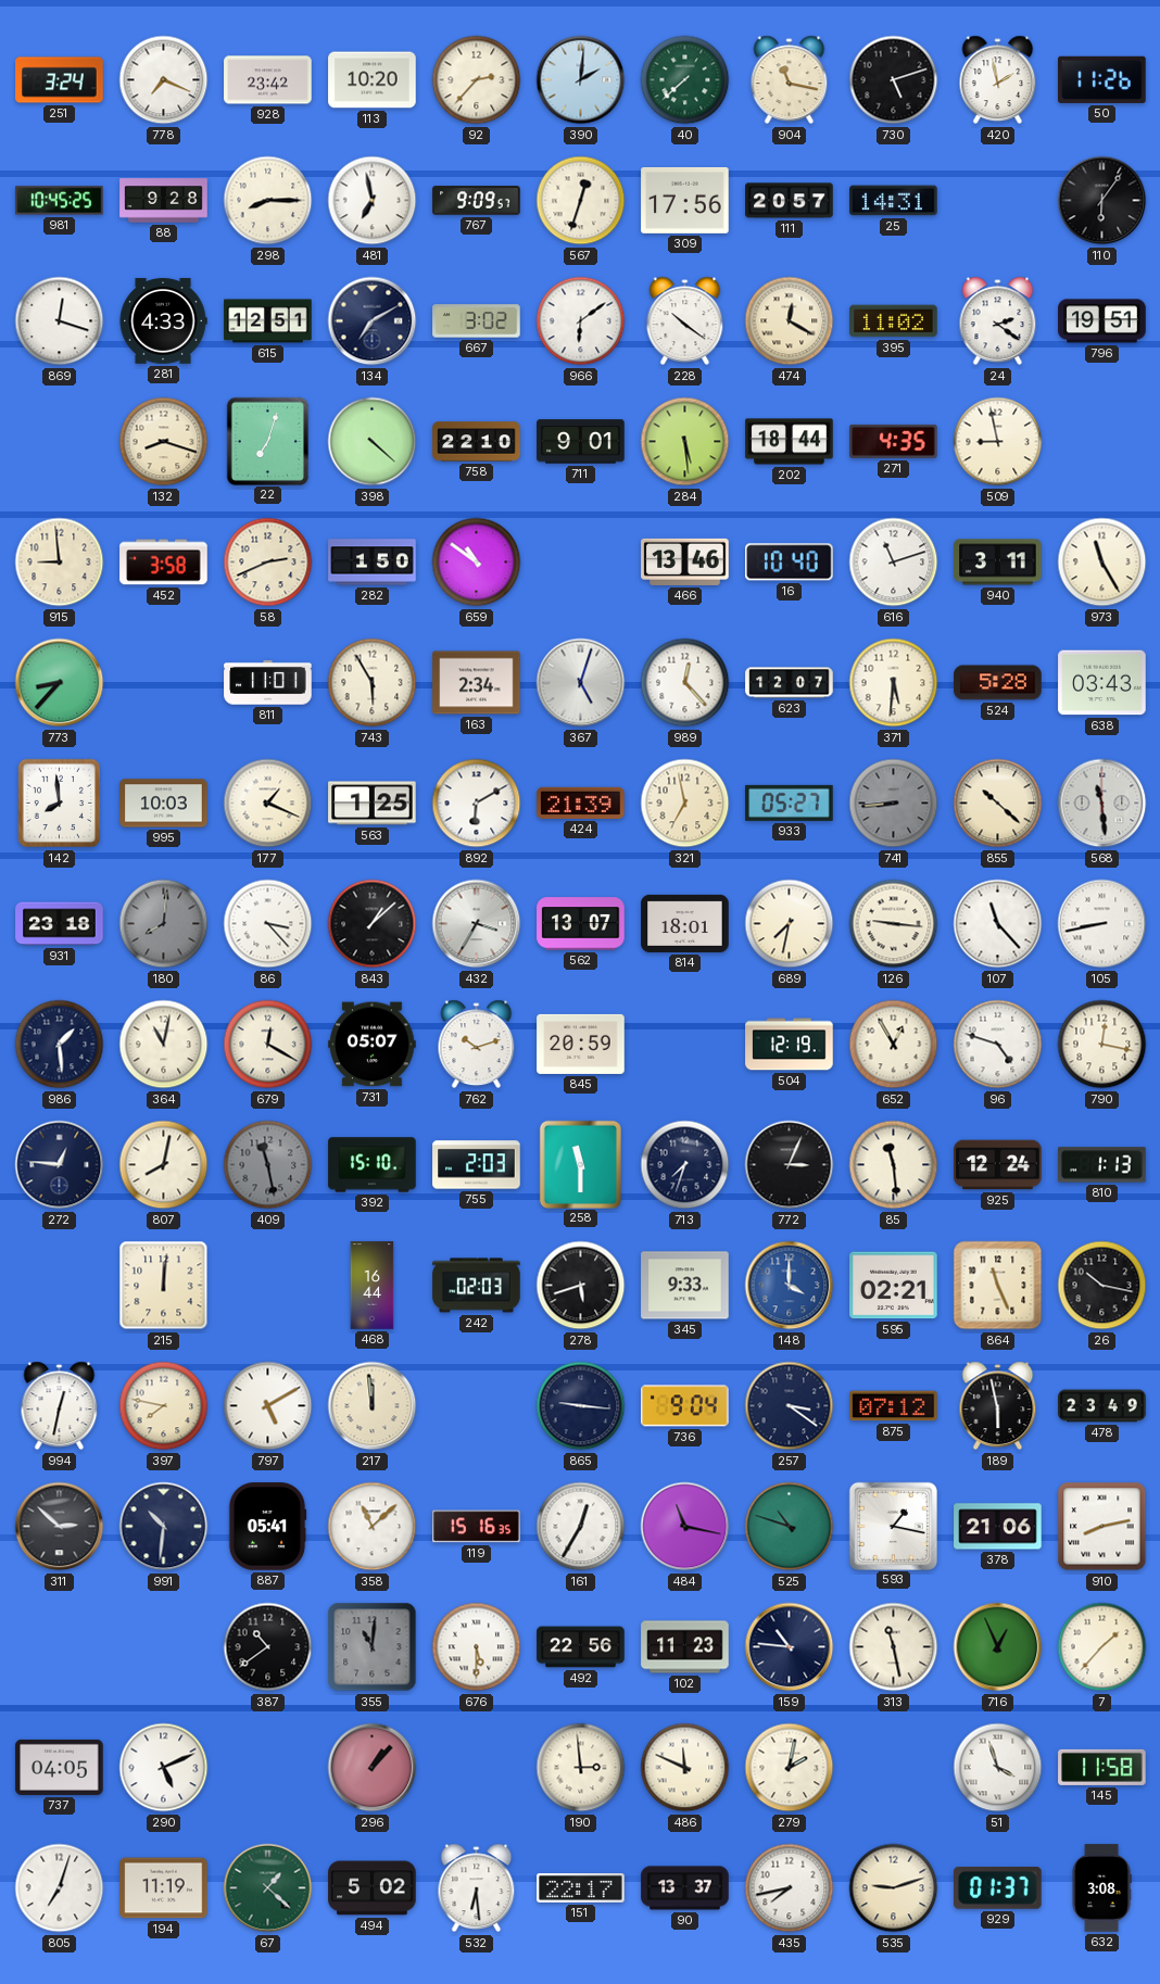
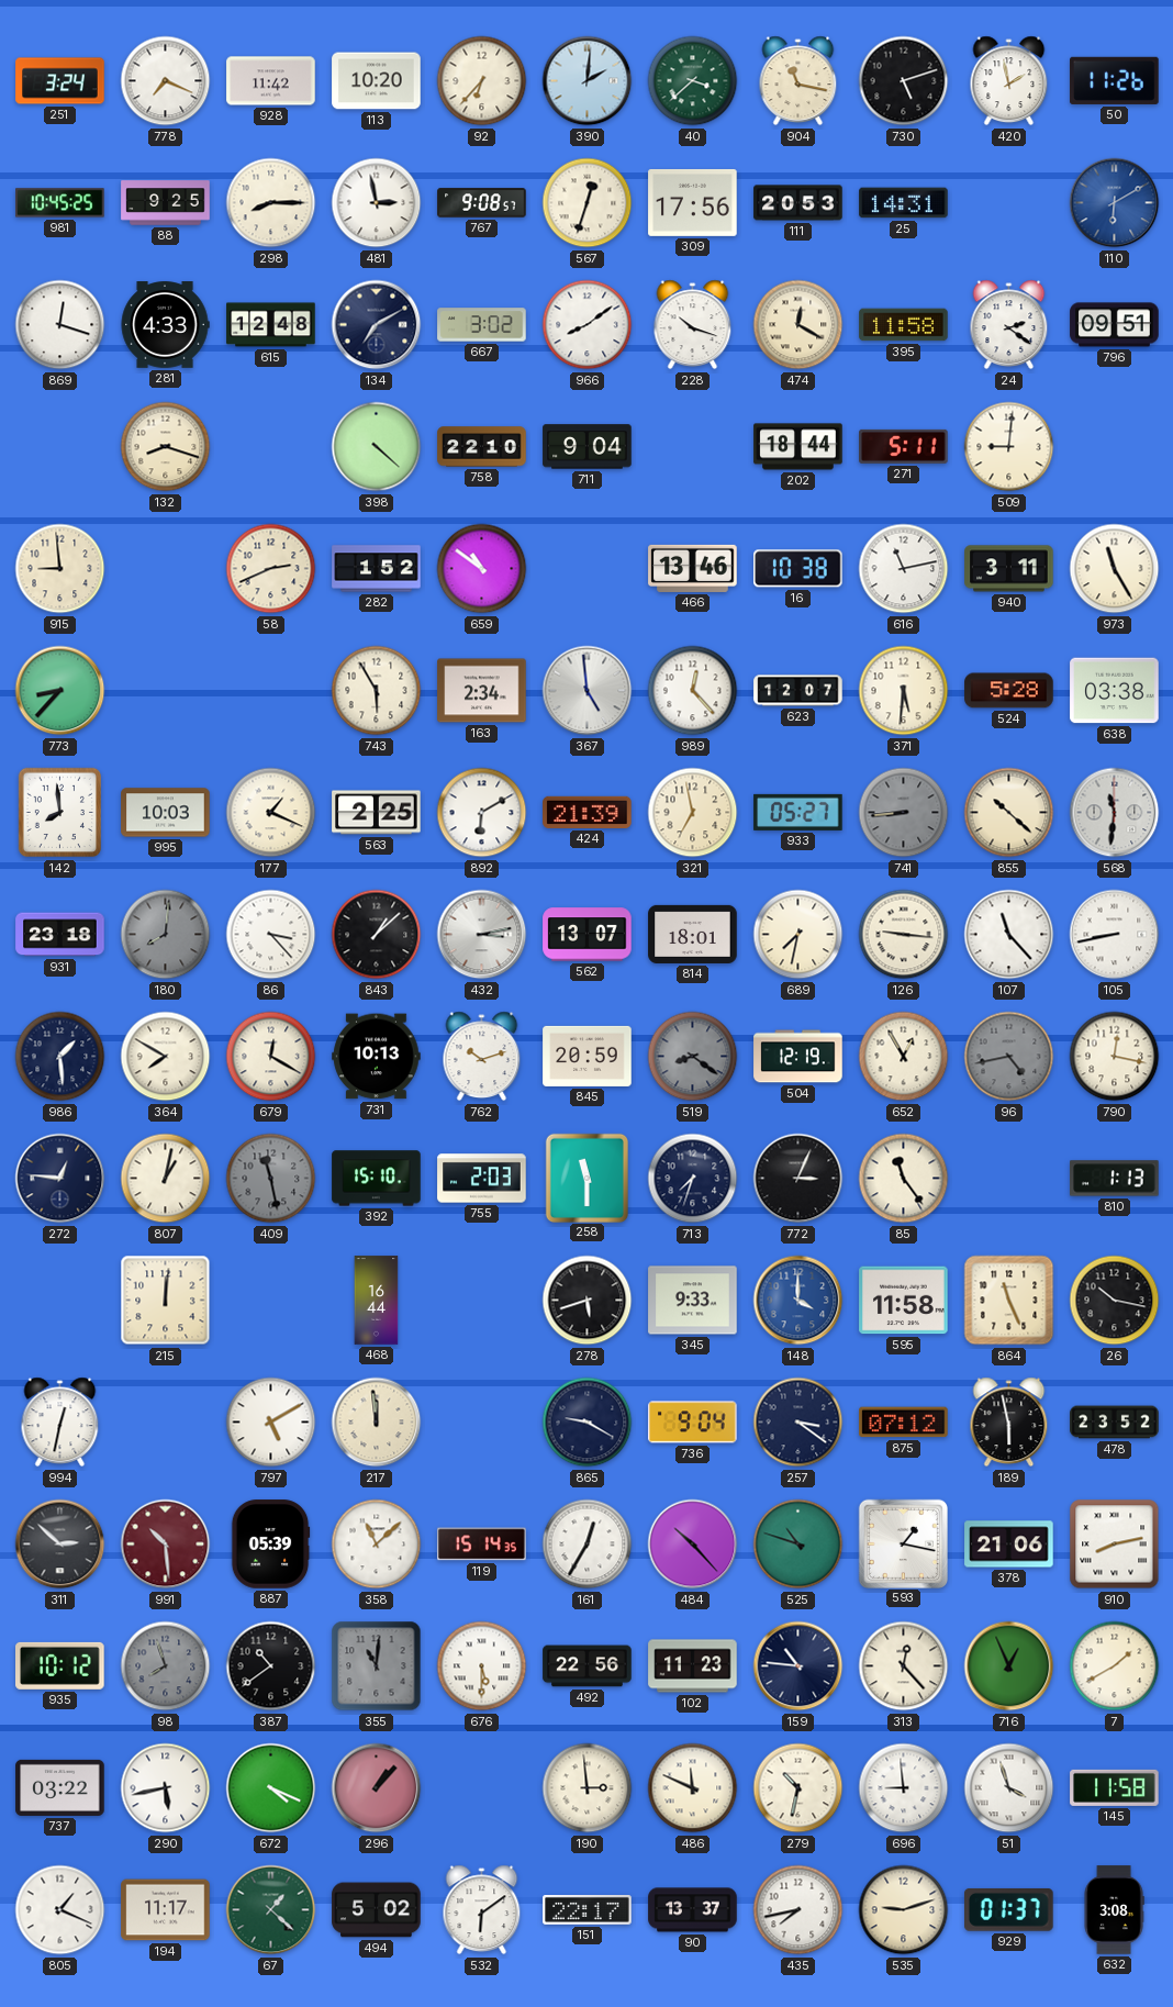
928: 23:42 -> 11:42
92: 2:37 -> 6:37
40: 7:38 -> 3:38
88: 9:28 -> 9:25
481: 6:58 -> 2:58
767: 9:09 -> 9:08
111: 20:57 -> 20:53
110: 6:06 -> 6:10
110 dial: black -> blue
615: 12:51 -> 12:48
966: 6:09 -> 8:09
228: 10:21 -> 10:18
395: 11:02 -> 11:58
796: 19:51 -> 09:51
22: 7:03 -> none
711: 9:01 -> 9:04
284: 5:29 -> none
271: 4:35 -> 5:11
509: 8:58 -> 9:01
452: 3:58 -> none
282: 1:50 -> 1:52
16: 10:40 -> 10:38
616: 11:12 -> 11:13
811: 11:01 -> none
367: 5:03 -> 4:59
638: 03:43 -> 03:38
563: 1:25 -> 2:25
568: 11:29 -> 11:31
432: 3:35 -> 3:13
364: 11:02 -> 7:50
731: 05:07 -> 10:13
519: none -> 8:21
96: 4:48 -> 4:43
96 dial: white -> grey
807: 8:02 -> 1:02
85: 11:29 -> 11:24
925: 12:24 -> none
242: 02:03 -> none
595: 02:21 -> 11:58
397: 7:47 -> none
865: 9:16 -> 9:20
478: 23:49 -> 23:52
991: 10:31 -> 10:29
991 dial: navy -> burgundy
887: 05:41 -> 05:39
119: 15:16 -> 15:14
484: 11:17 -> 10:23
935: none -> 10:12
98: none -> 7:57
313: 11:28 -> 12:23
7: 1:37 -> 1:40
737: 04:05 -> 03:22
290: 5:11 -> 5:43
672: none -> 4:19
279: 2:02 -> 10:32
696: none -> 8:59
805: 7:03 -> 1:19
194: 11:19 -> 11:17
532: 6:29 -> 6:09
